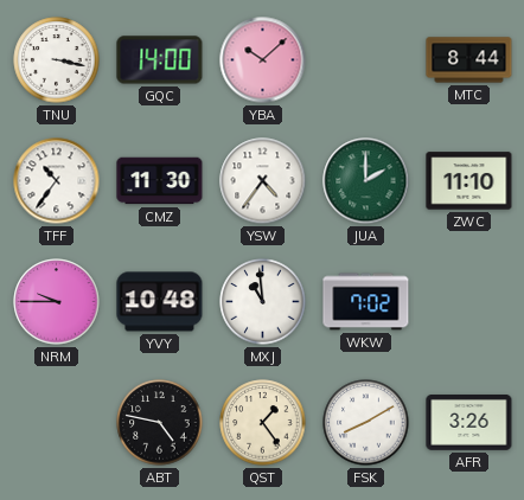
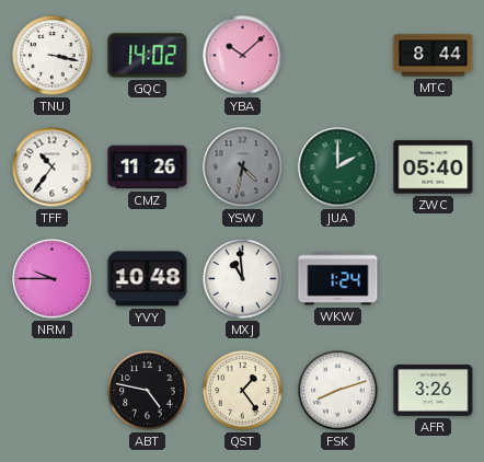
GQC: 14:00 -> 14:02
CMZ: 11:30 -> 11:26
YSW: 4:36 -> 4:32
YSW dial: white -> grey
ZWC: 11:10 -> 05:40
WKW: 7:02 -> 1:24
FSK: 8:10 -> 8:12
